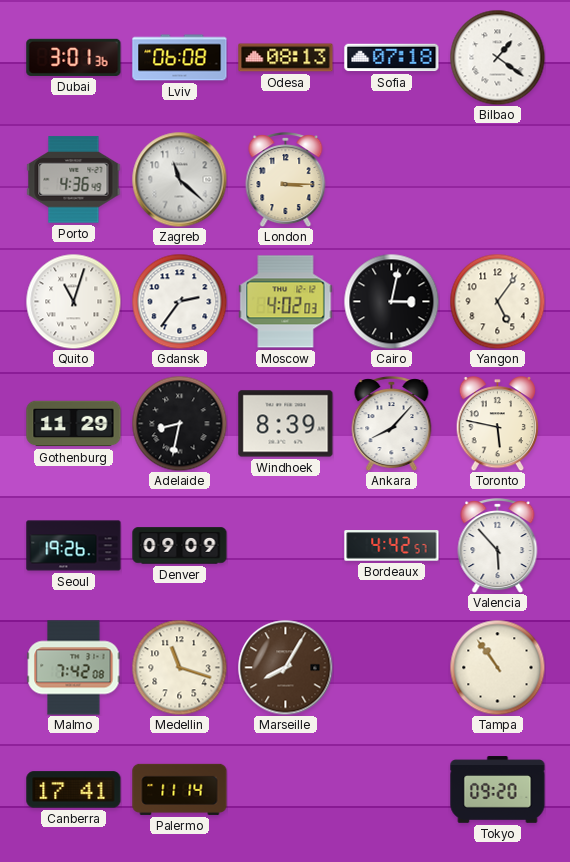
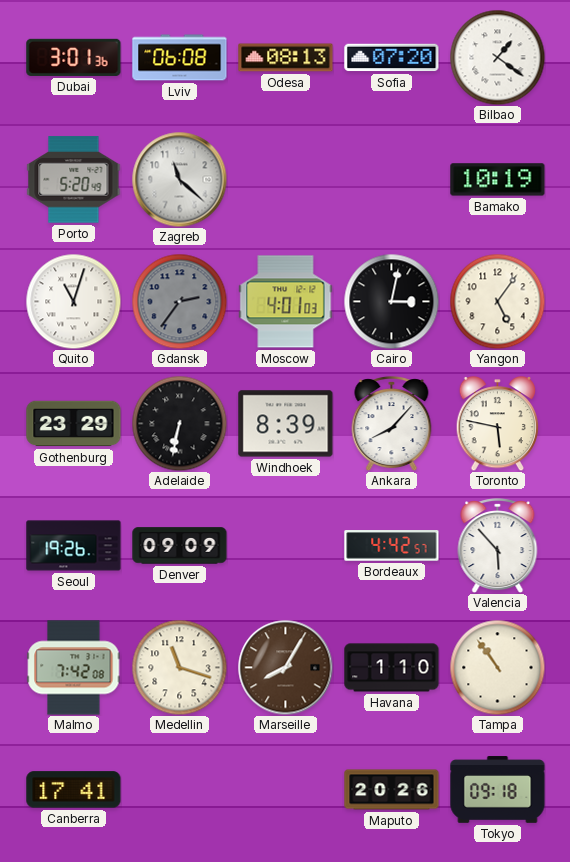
Sofia: 07:18 -> 07:20
Porto: 4:36 -> 5:20
London: 3:15 -> none
Bamako: none -> 10:19
Gdansk dial: white -> grey
Moscow: 4:02 -> 4:01
Gothenburg: 11:29 -> 23:29
Adelaide: 8:32 -> 6:32
Havana: none -> 1:10
Palermo: 11:14 -> none
Maputo: none -> 20:26
Tokyo: 09:20 -> 09:18
